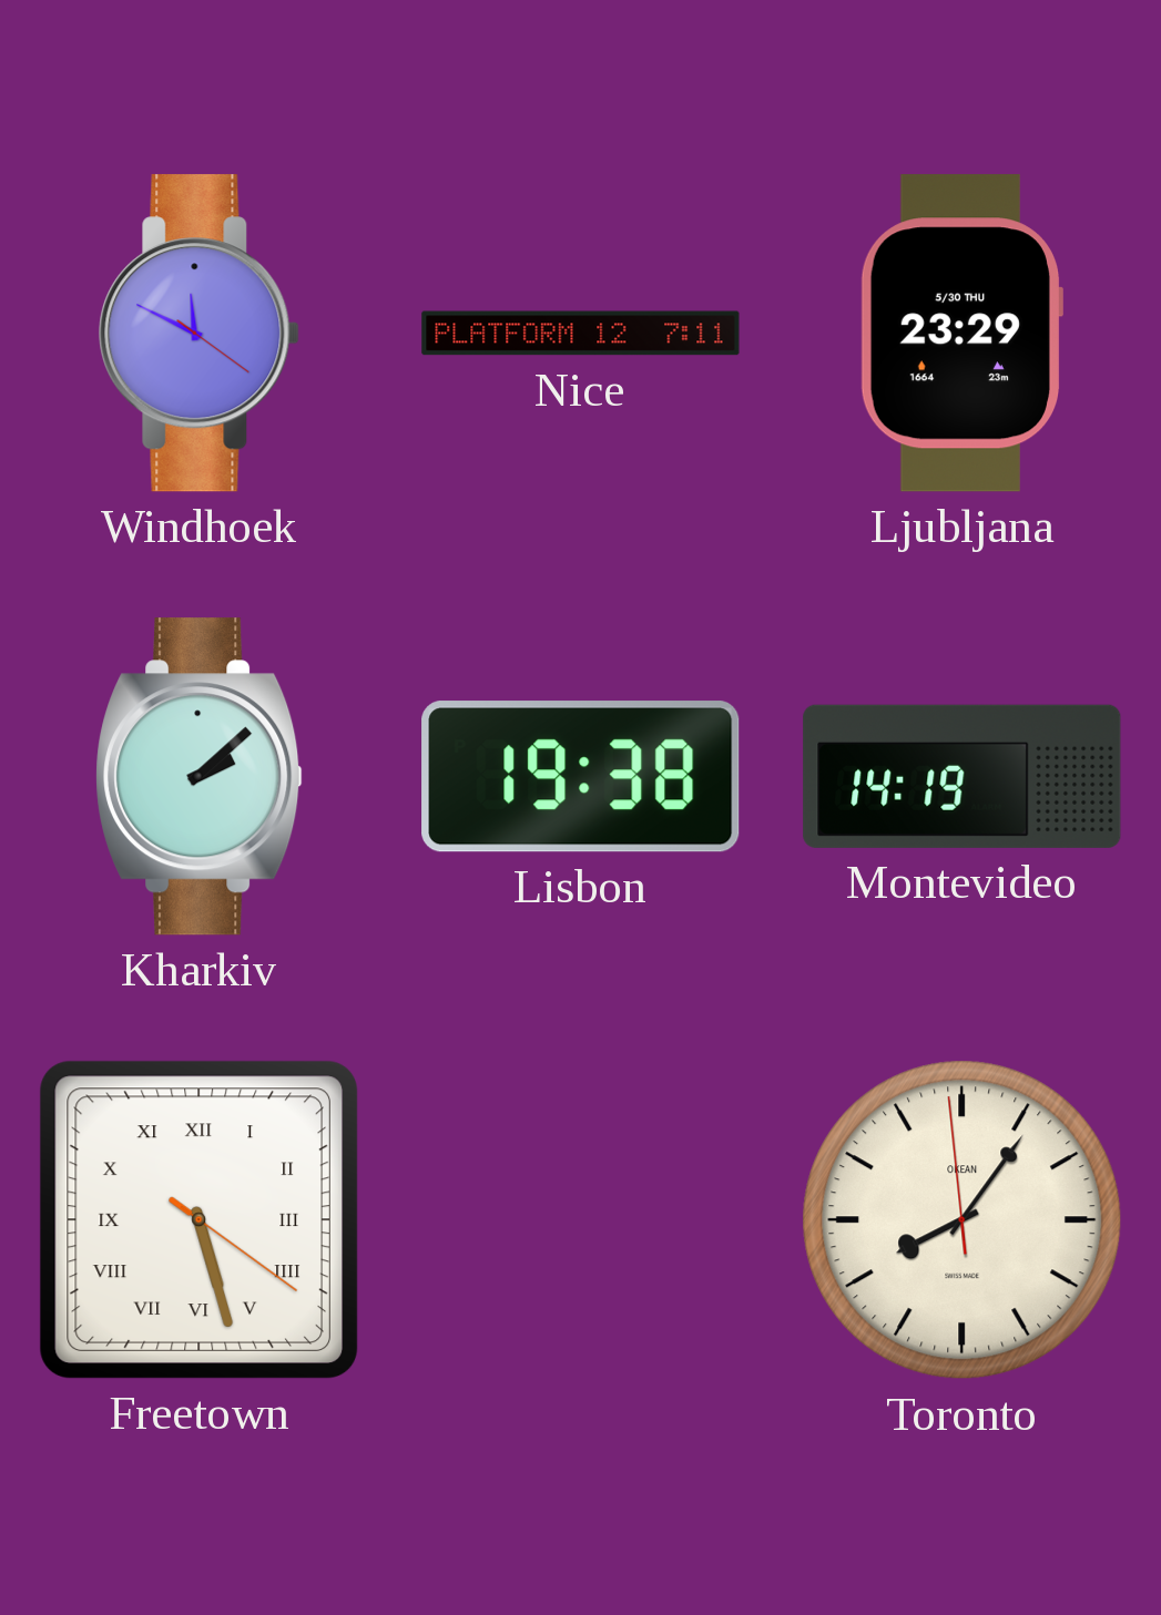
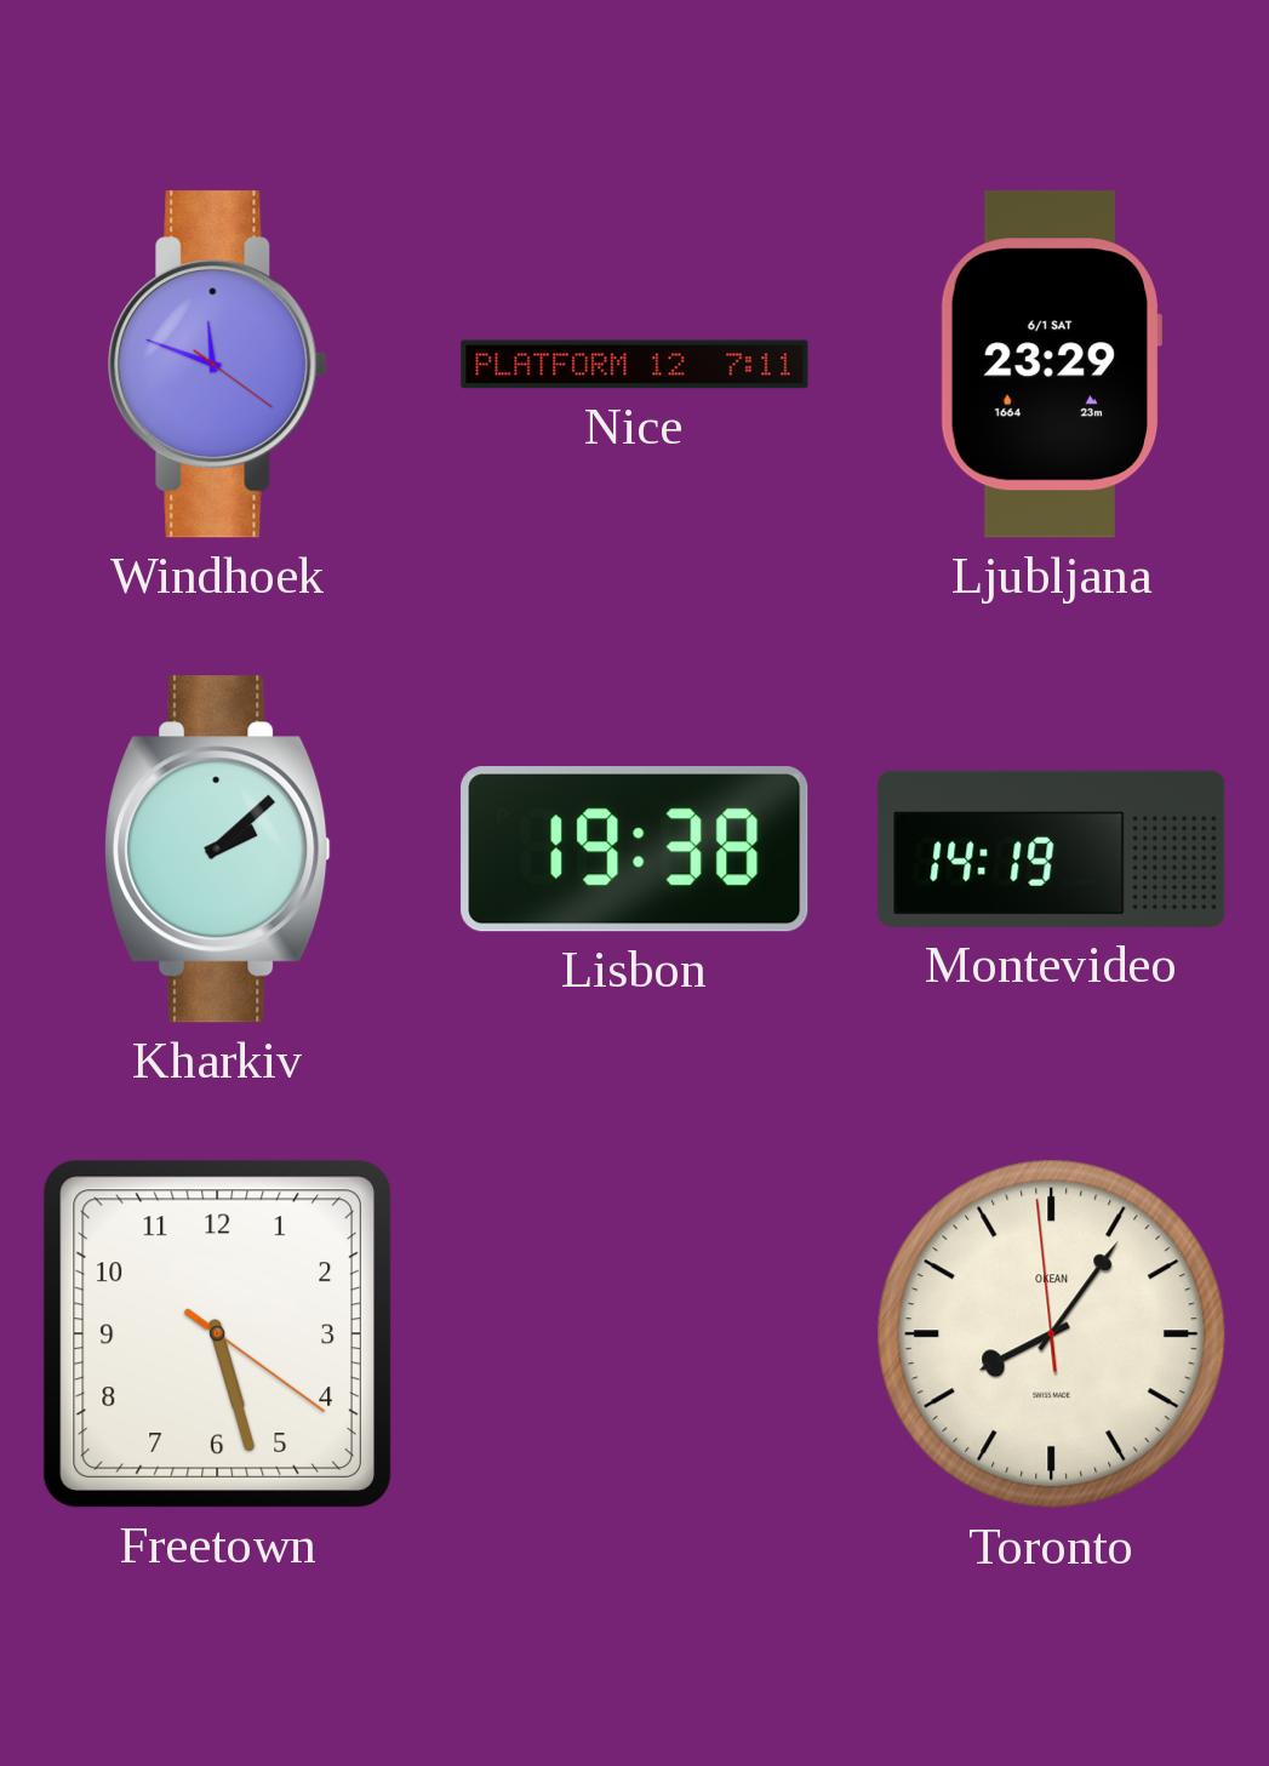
Windhoek: 11:49 -> 11:48
Ljubljana date: 5/30 THU -> 6/1 SAT
Freetown numerals: Roman -> Arabic
